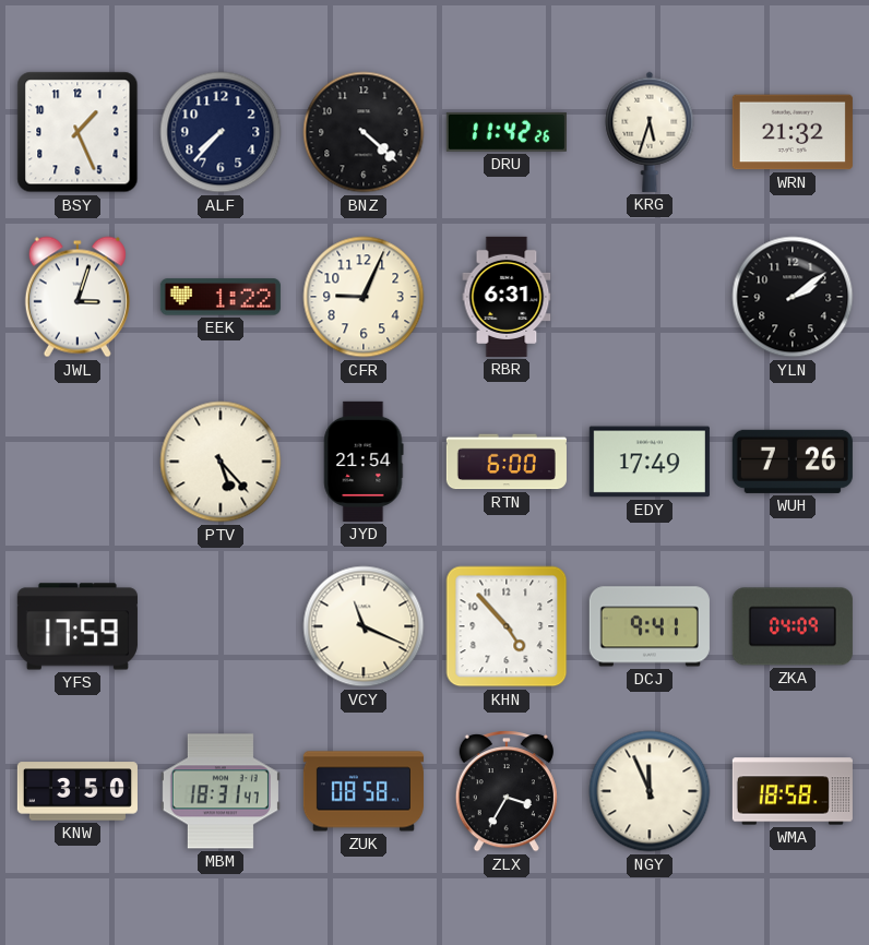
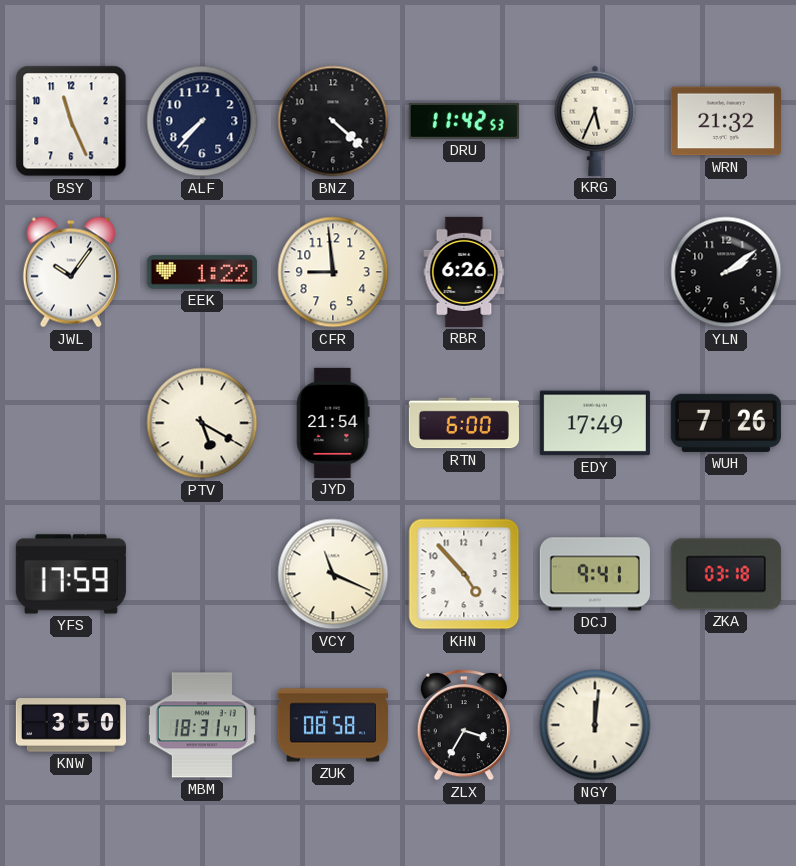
BSY: 1:26 -> 11:26
DRU: 11:42:26 -> 11:42:53
KRG: 5:33 -> 5:34
JWL: 3:03 -> 10:06
CFR: 9:04 -> 8:59
RBR: 6:31 -> 6:26
PTV: 5:23 -> 5:20
ZKA: 04:09 -> 03:18
NGY: 11:56 -> 12:01
WMA: 18:58 -> none
